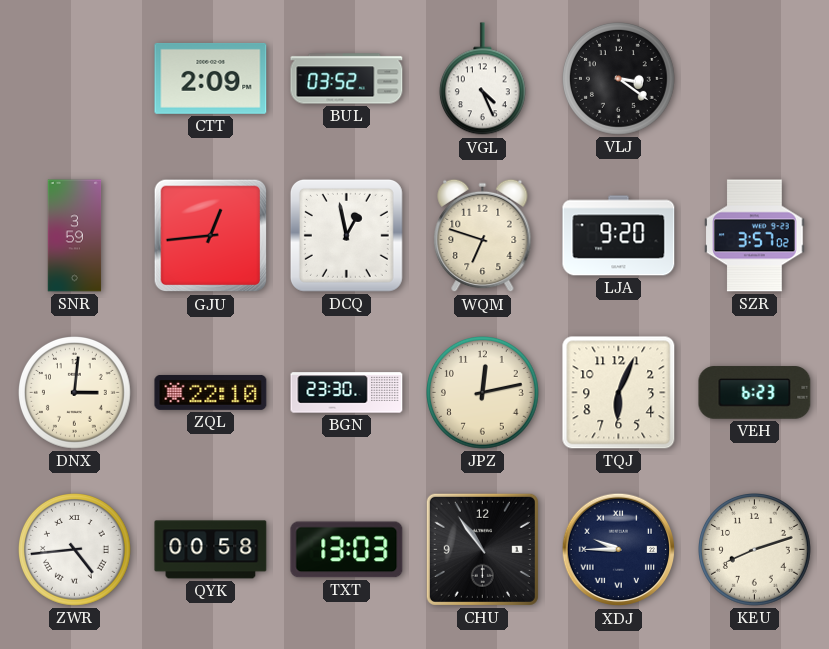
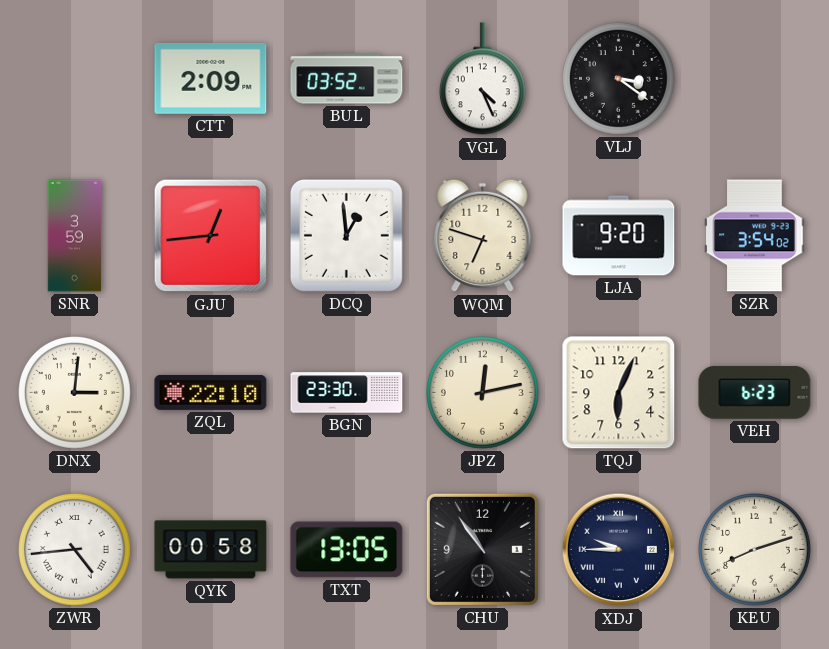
DCQ: 12:58 -> 12:59
SZR: 3:57 -> 3:54
TXT: 13:03 -> 13:05
